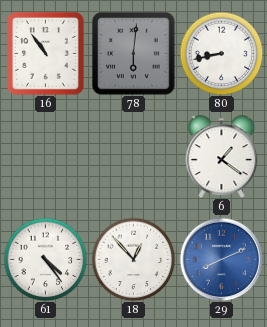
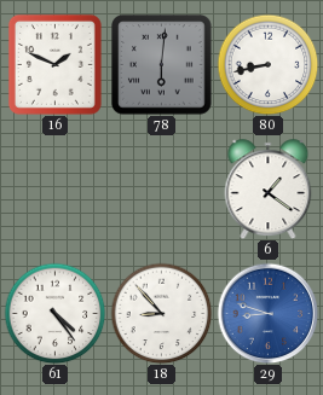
16: 10:54 -> 1:49
18: 12:53 -> 8:53
29: 8:11 -> 8:48
